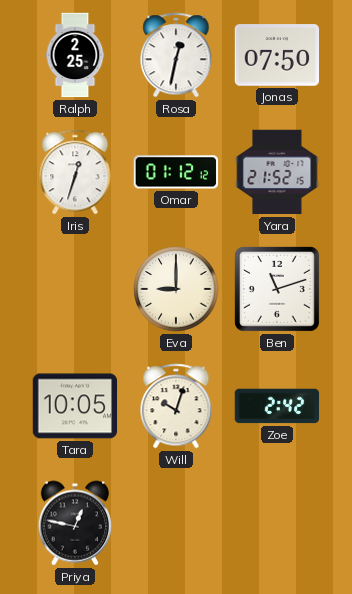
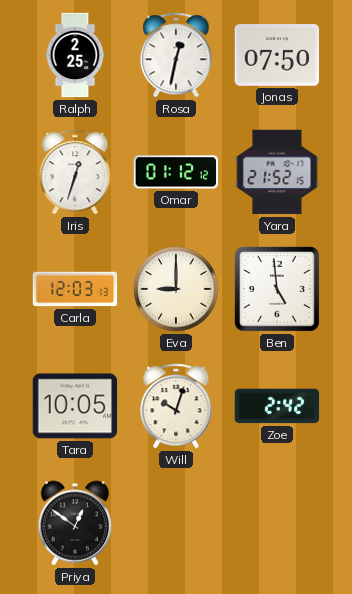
Carla: none -> 12:03
Ben: 11:12 -> 4:59
Priya: 12:47 -> 12:51
